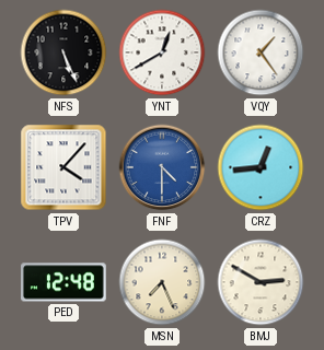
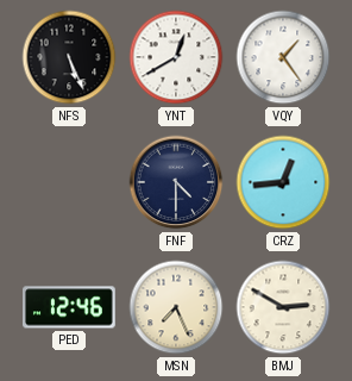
TPV: 4:07 -> none
FNF dial: blue -> navy
PED: 12:48 -> 12:46
